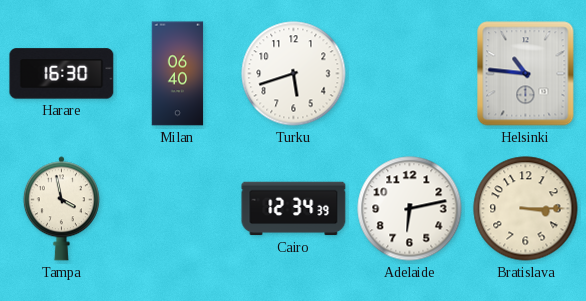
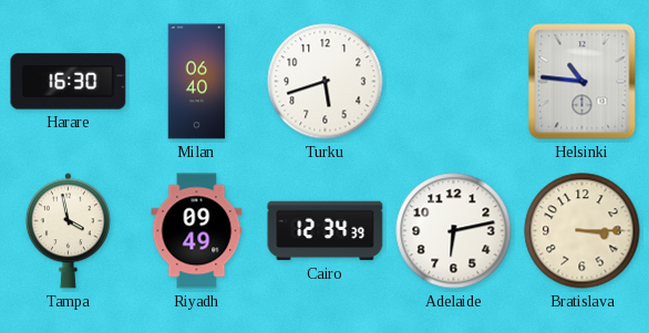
Riyadh: none -> 09:49
